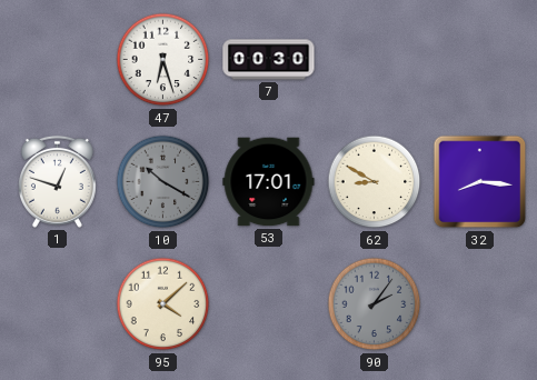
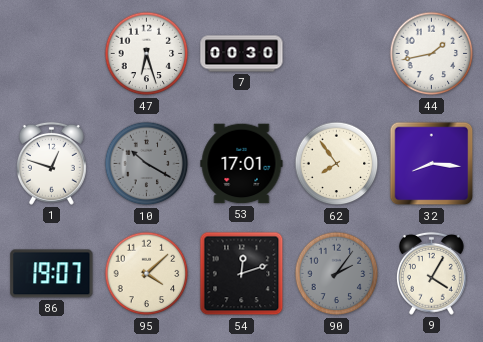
44: none -> 1:43
62: 8:50 -> 7:54
86: none -> 19:07
54: none -> 12:12
9: none -> 4:05
